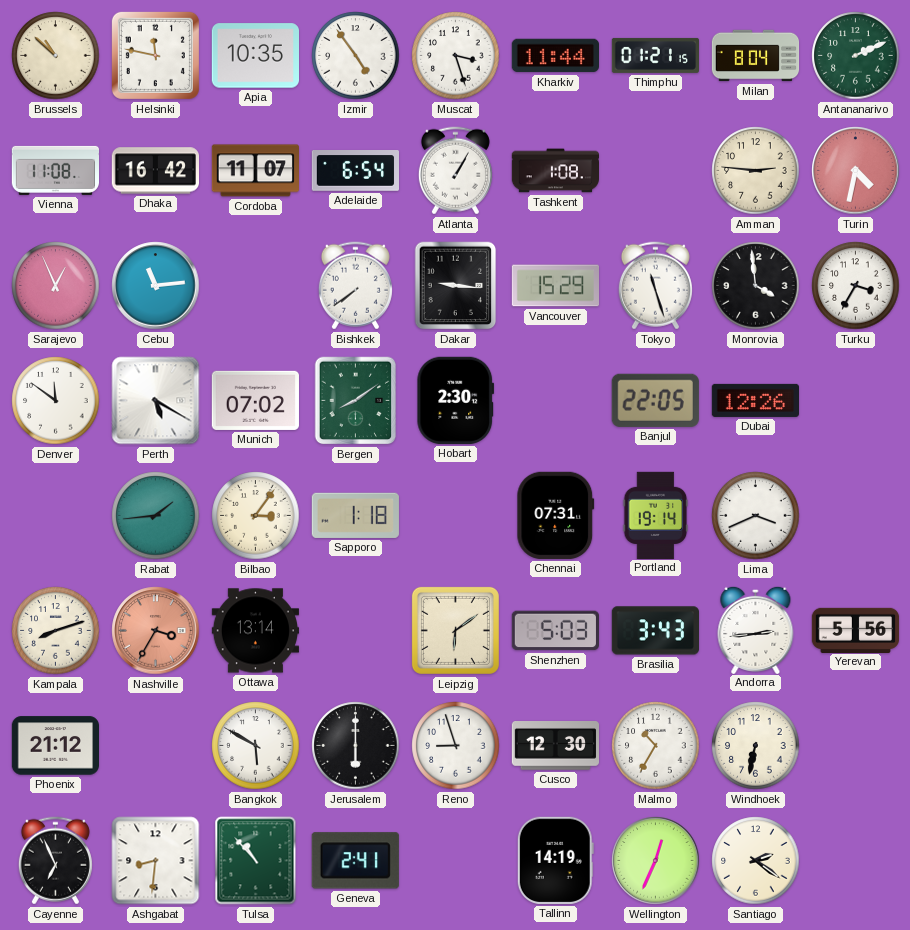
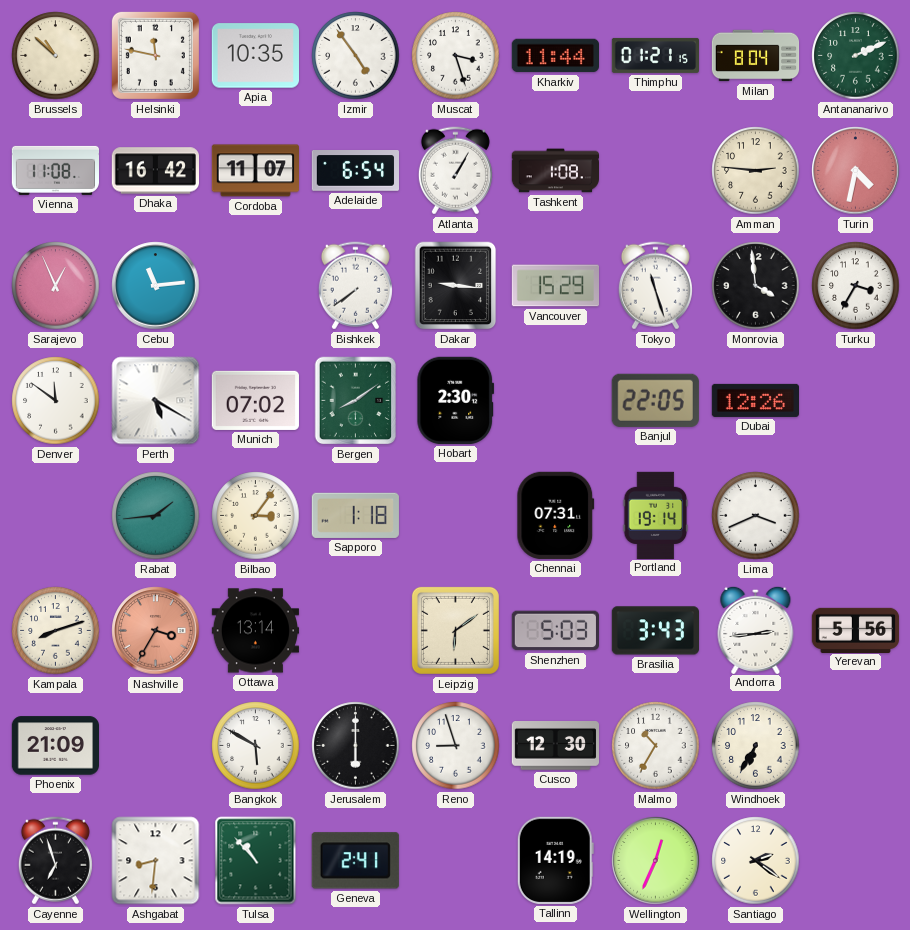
Phoenix: 21:12 -> 21:09
Windhoek: 6:32 -> 6:35
Cayenne: 6:56 -> 6:57
